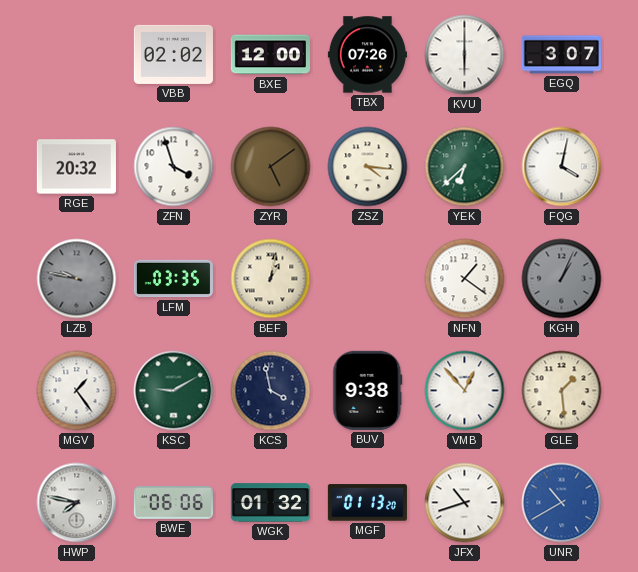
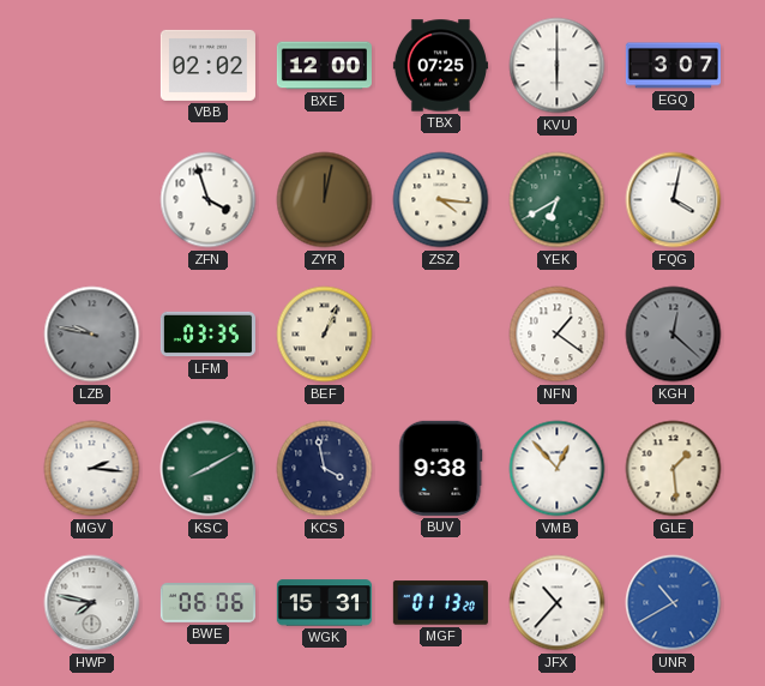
TBX: 07:26 -> 07:25
RGE: 20:32 -> none
ZYR: 5:09 -> 12:02
YEK: 6:38 -> 6:40
BEF: 1:02 -> 1:04
KGH: 1:04 -> 12:22
MGV: 1:24 -> 2:16
KSC: 9:10 -> 8:10
WGK: 01:32 -> 15:31
JFX: 10:42 -> 10:37
